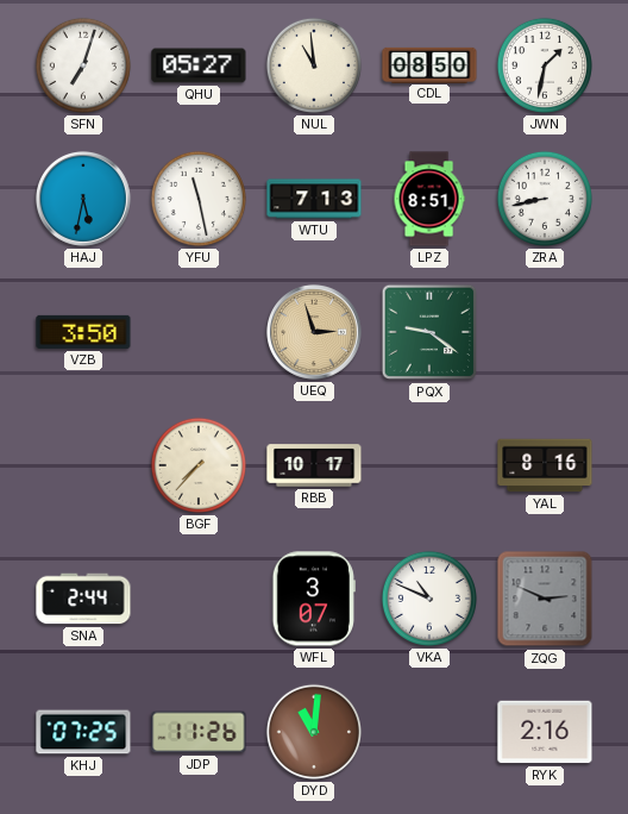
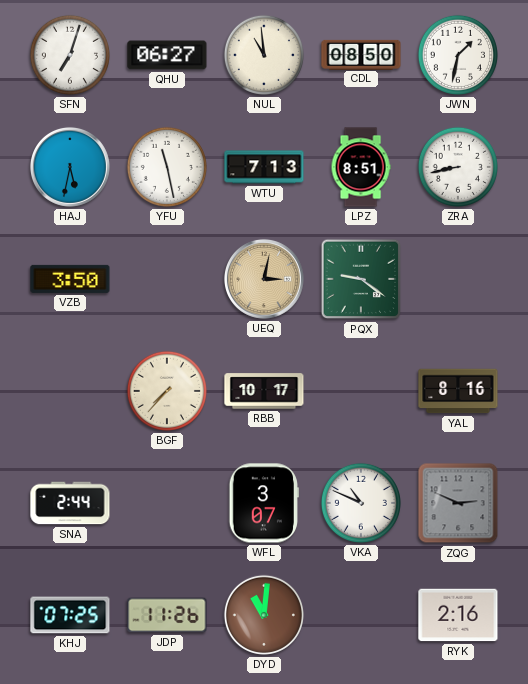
QHU: 05:27 -> 06:27
UEQ: 2:57 -> 3:02
